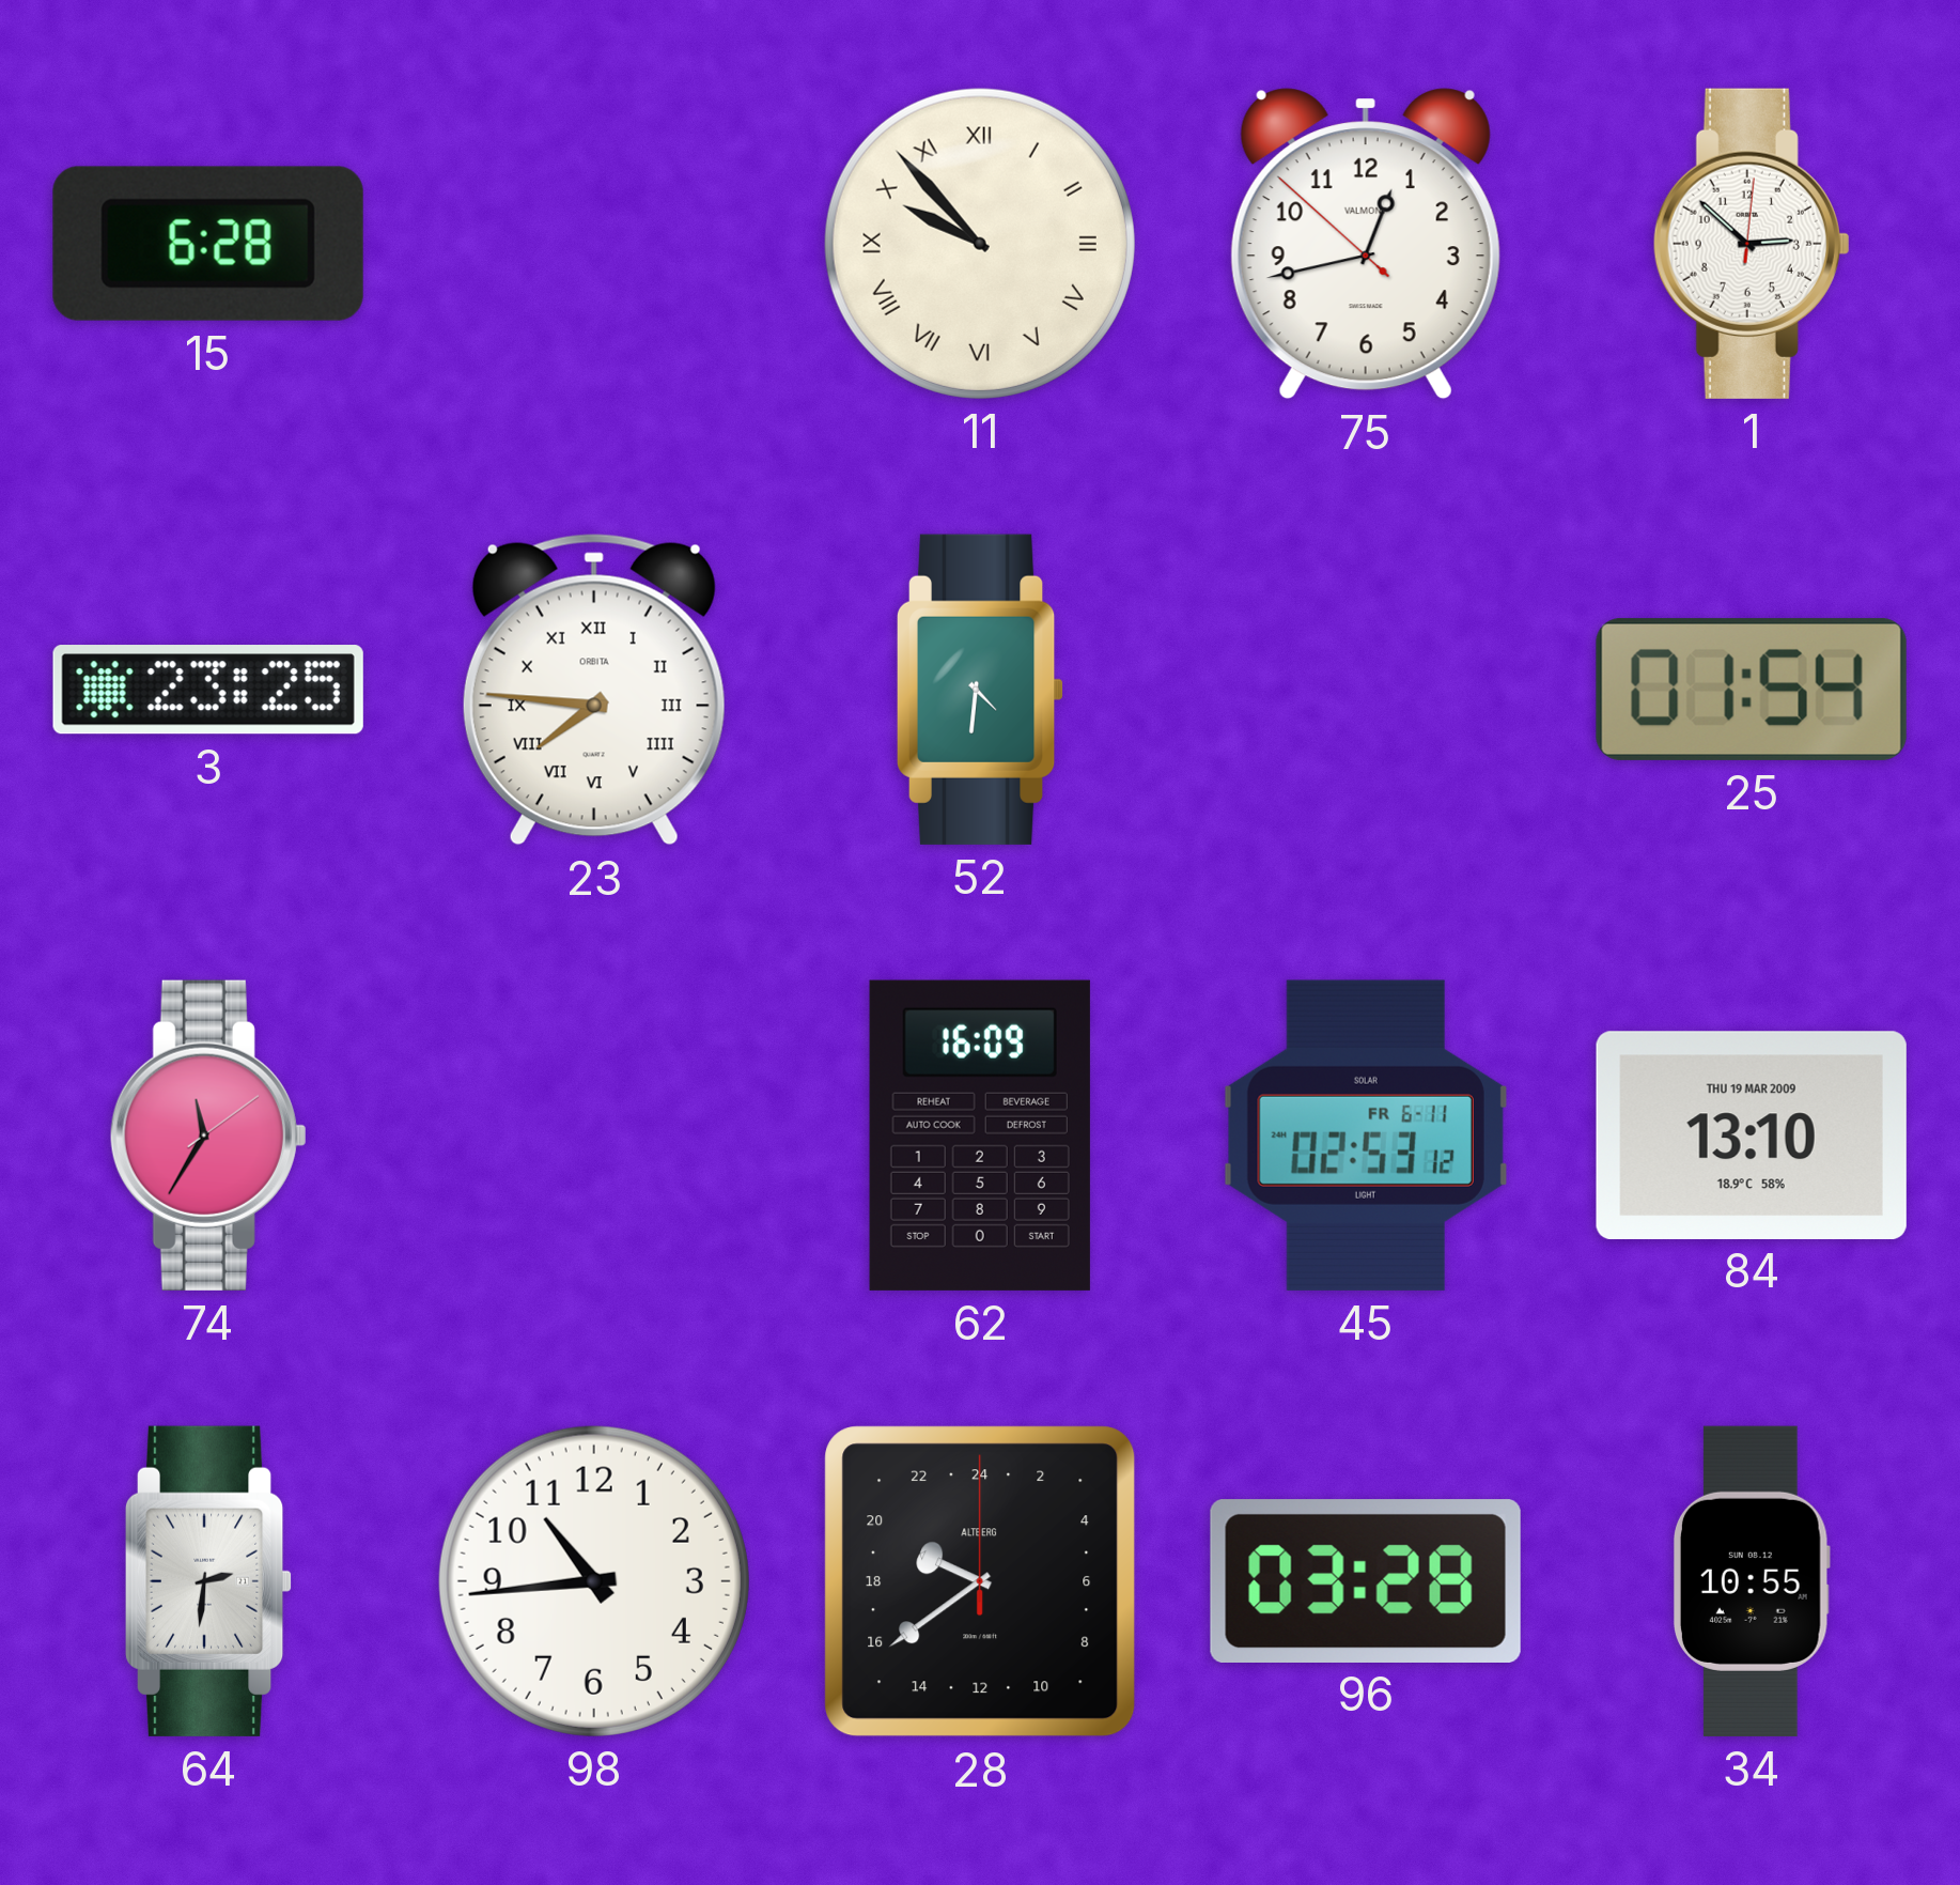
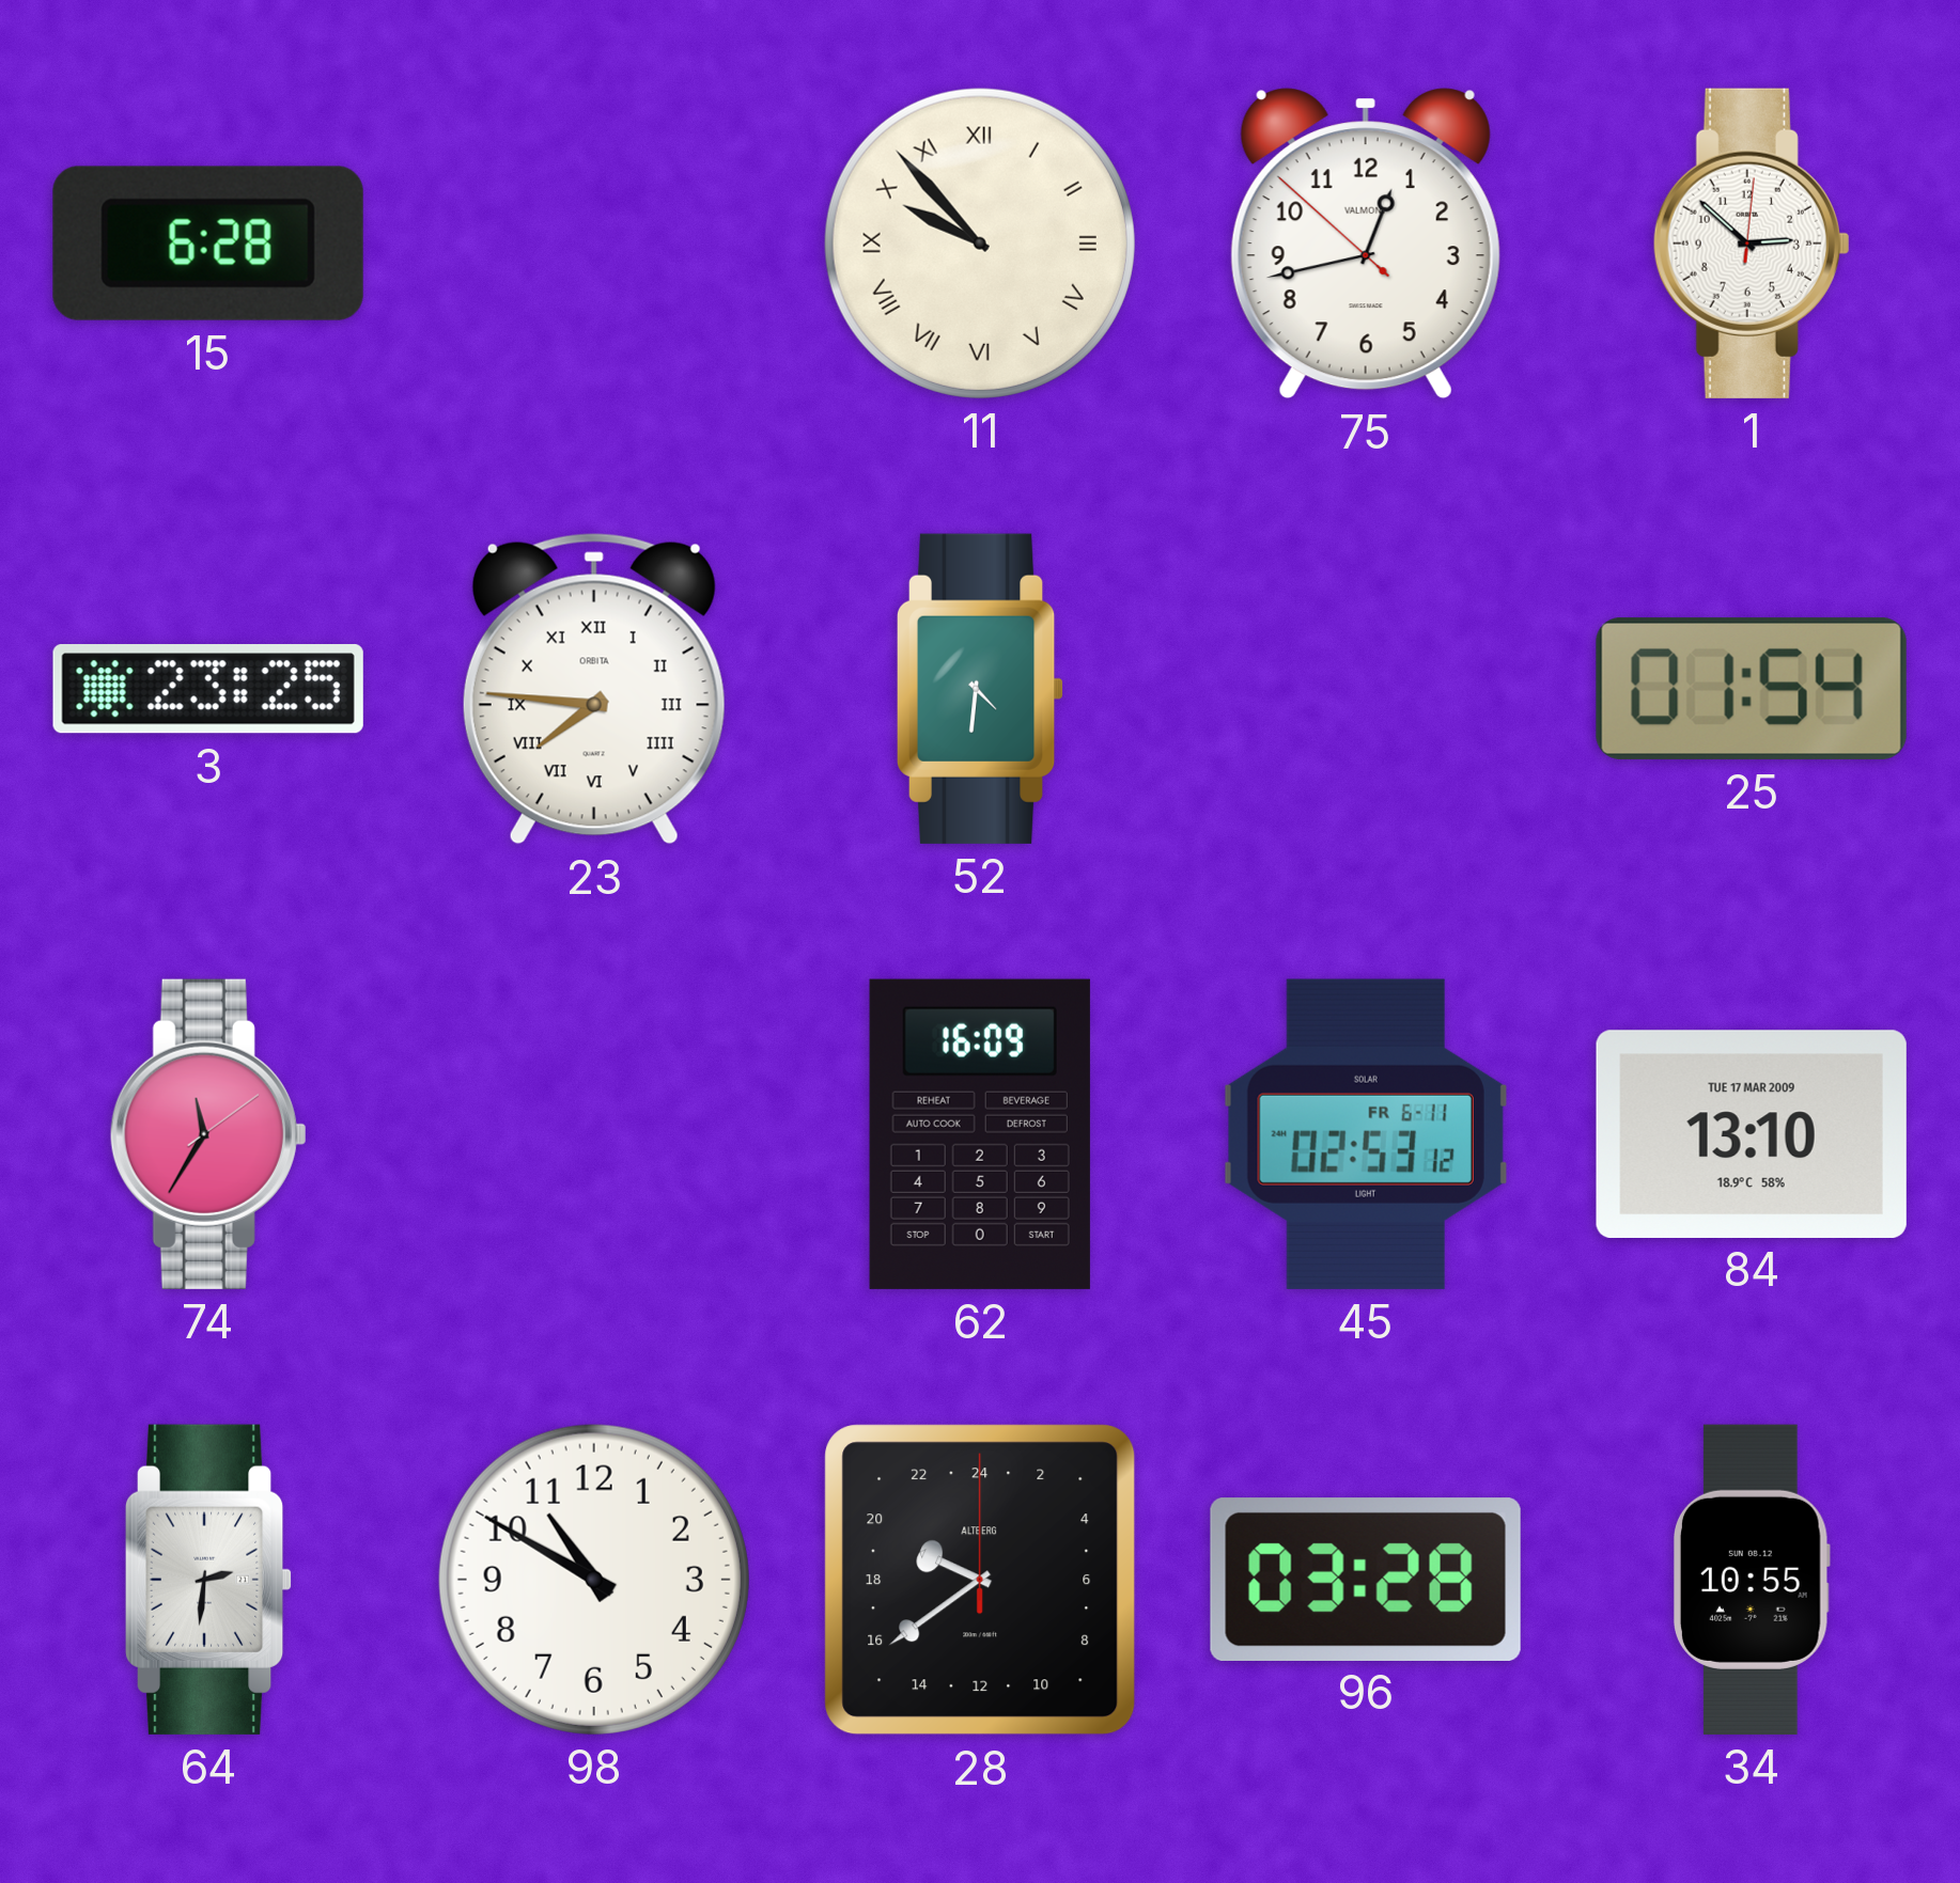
84 date: THU 19 MAR 2009 -> TUE 17 MAR 2009
98: 10:44 -> 10:50
